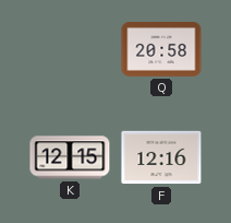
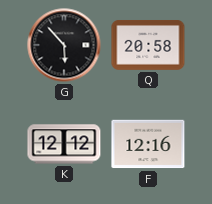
G: none -> 5:53
K: 12:15 -> 12:12
